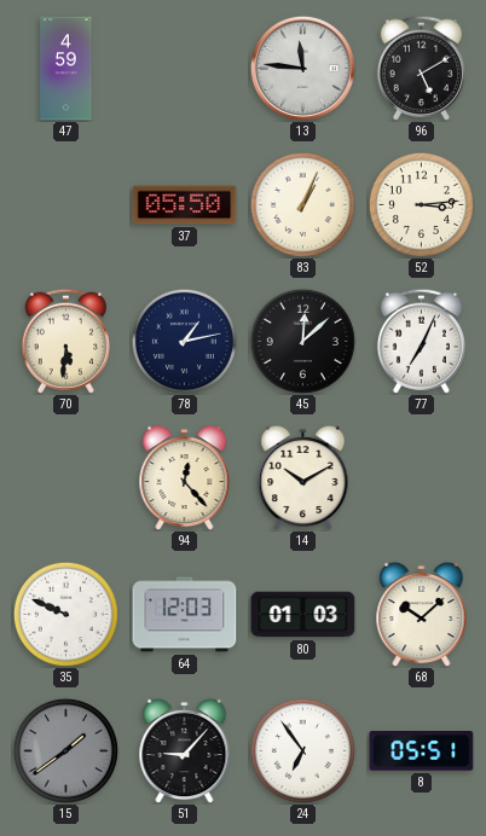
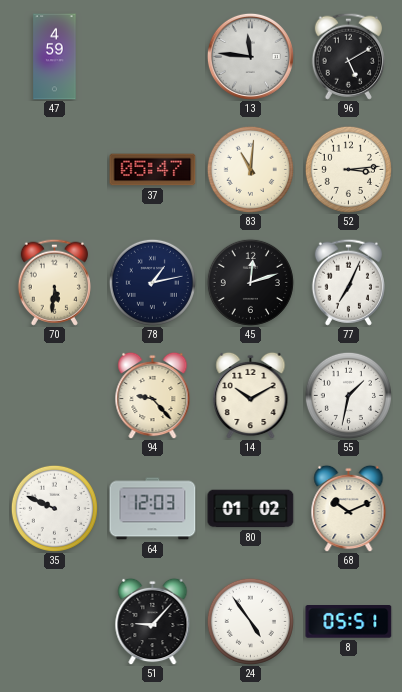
37: 05:50 -> 05:47
83: 1:04 -> 11:01
45: 12:08 -> 12:12
94: 12:23 -> 9:23
55: none -> 1:32
80: 01:03 -> 01:02
68: 10:08 -> 10:11
15: 1:39 -> none
24: 6:54 -> 4:54
